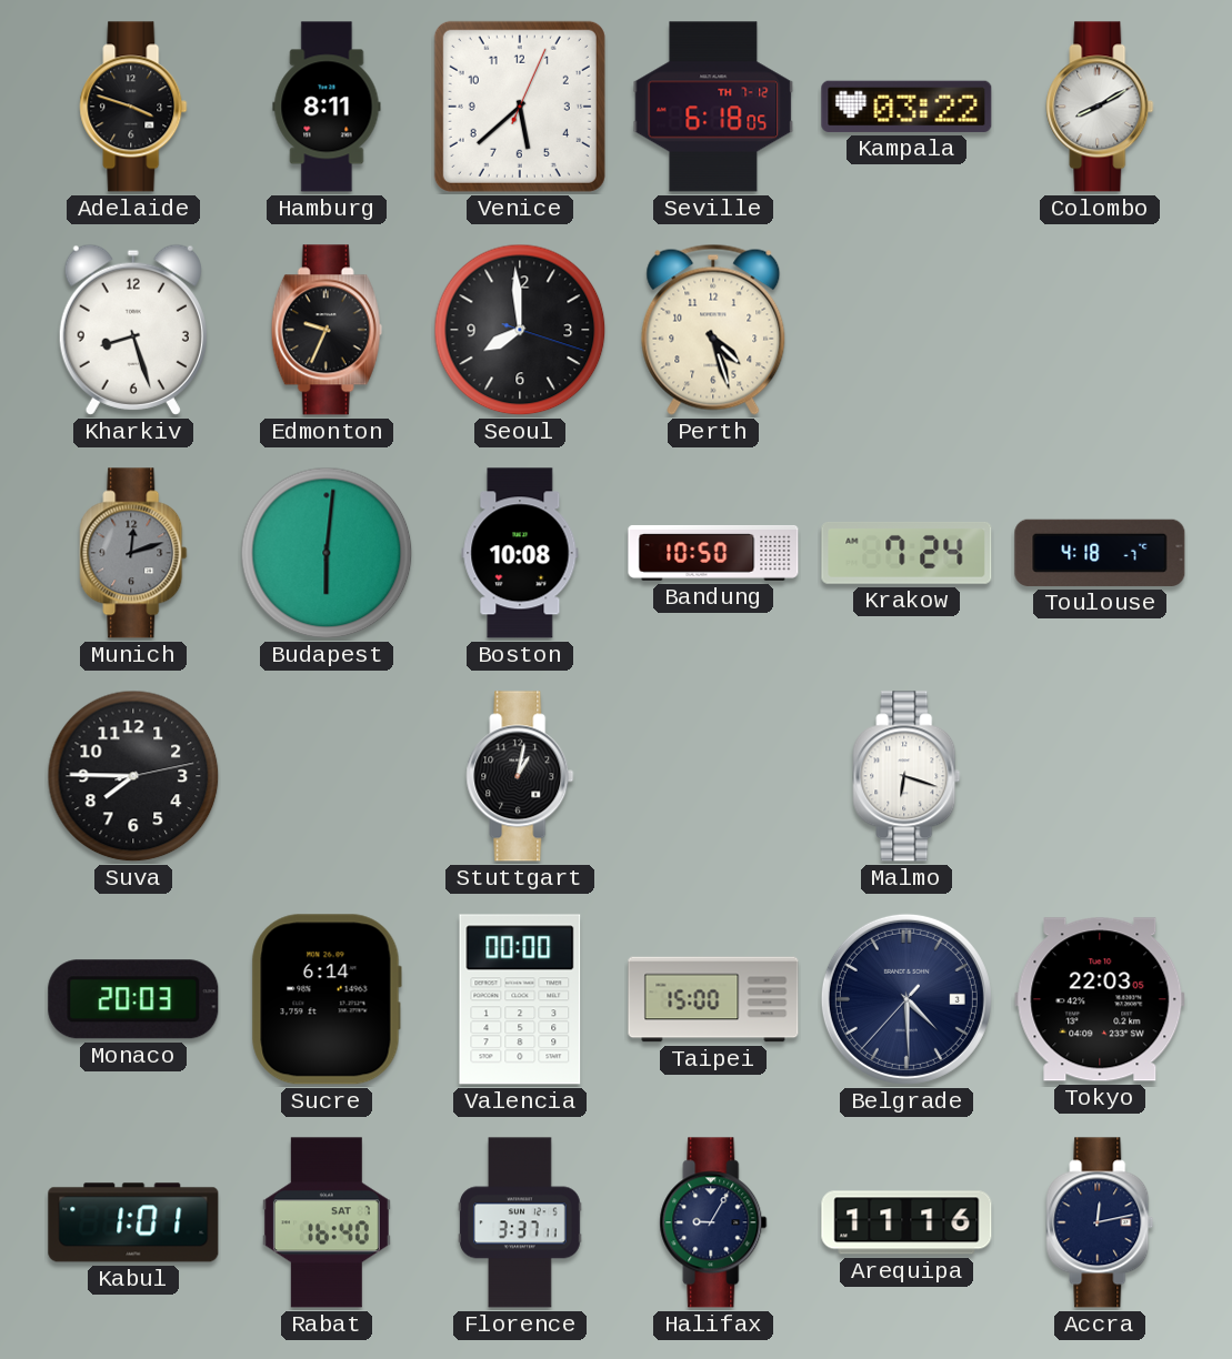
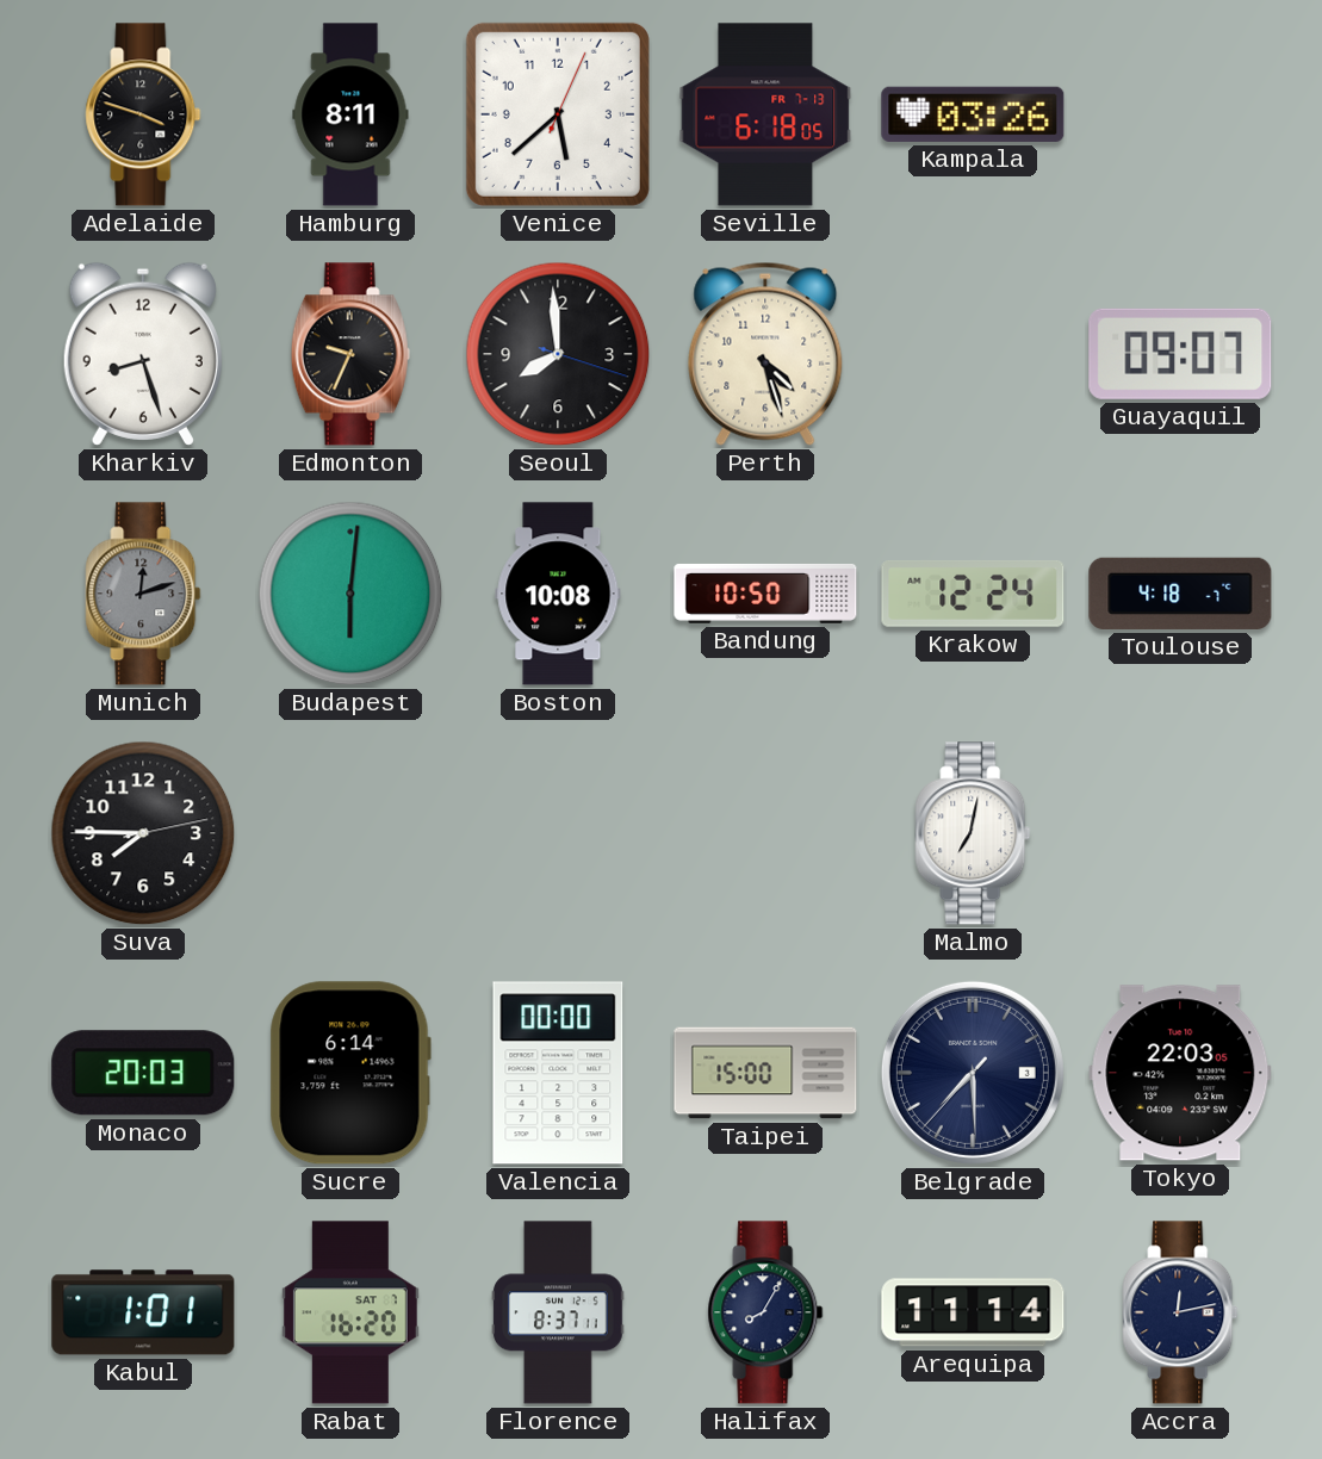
Seville date: TH 7-12 -> FR 7-13
Kampala: 03:22 -> 03:26
Colombo: 8:10 -> none
Guayaquil: none -> 09:07
Krakow: 7:24 -> 12:24
Stuttgart: 1:02 -> none
Malmo: 6:18 -> 7:02
Belgrade: 4:29 -> 7:29
Rabat: 16:40 -> 16:20
Florence: 3:37 -> 8:37
Halifax: 9:05 -> 8:05
Arequipa: 11:16 -> 11:14
